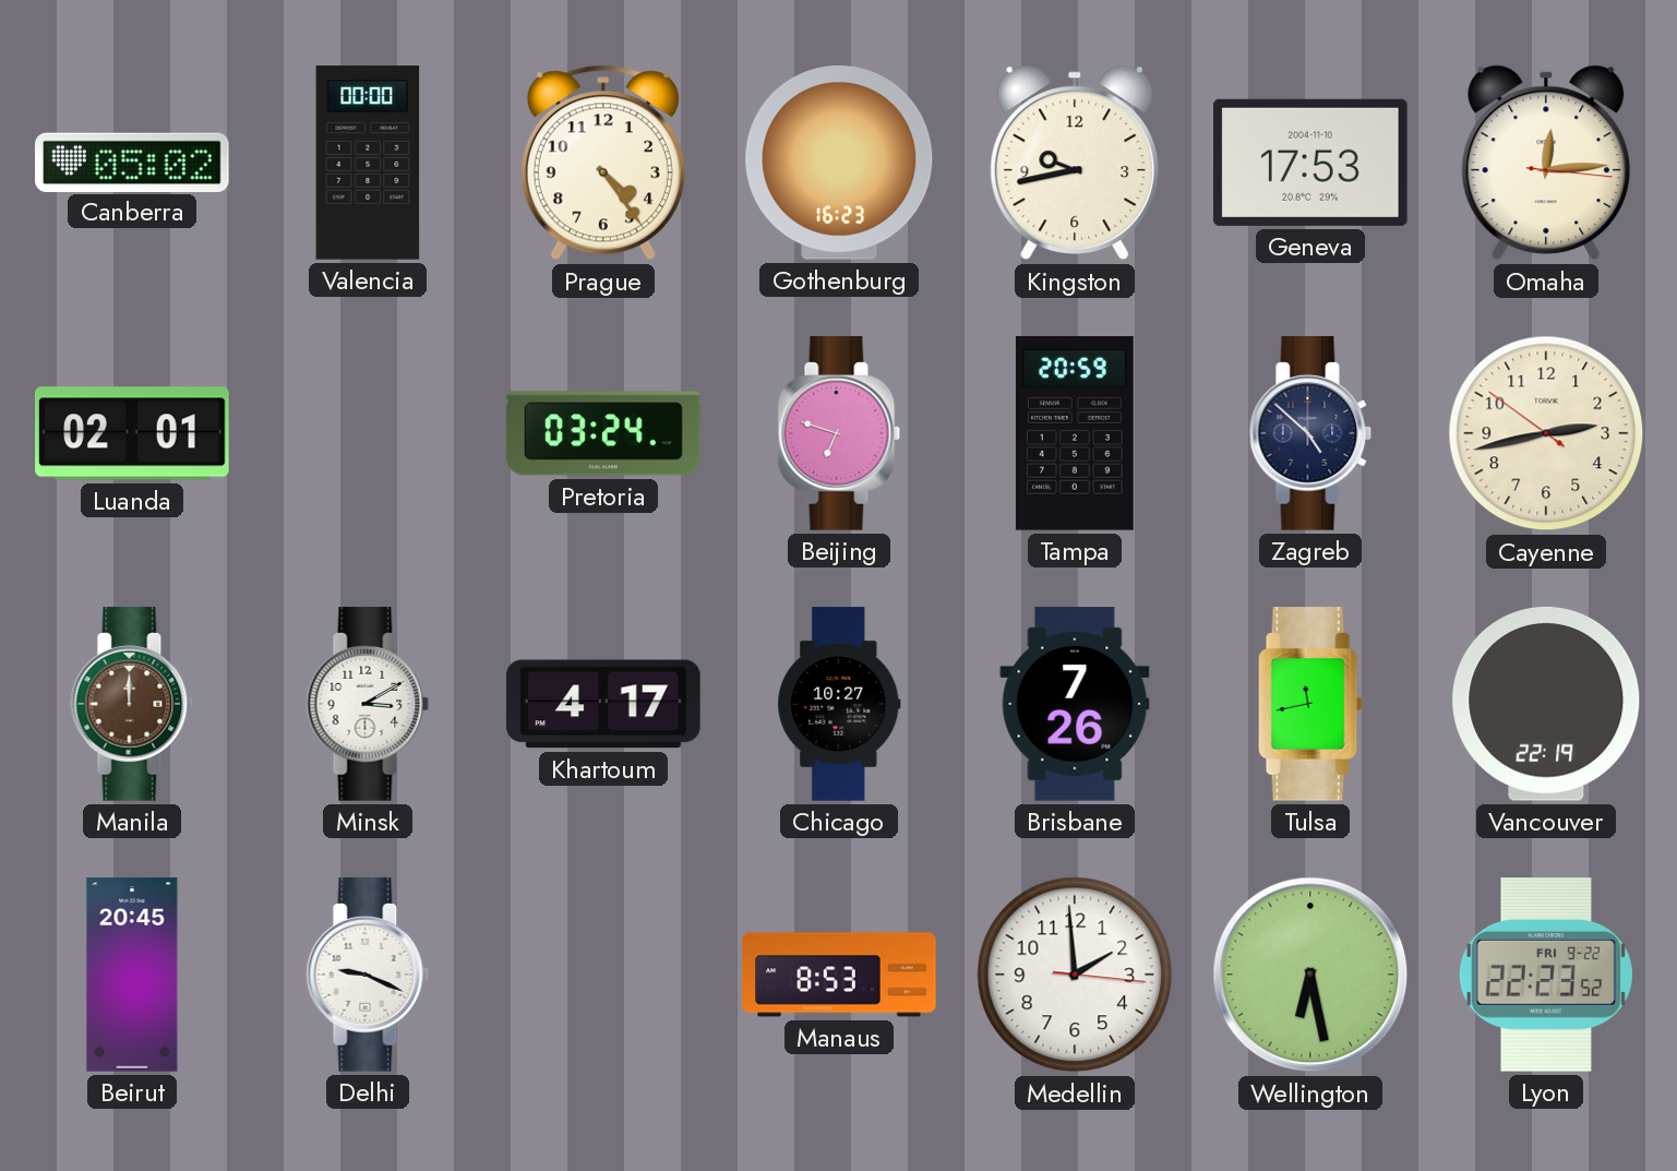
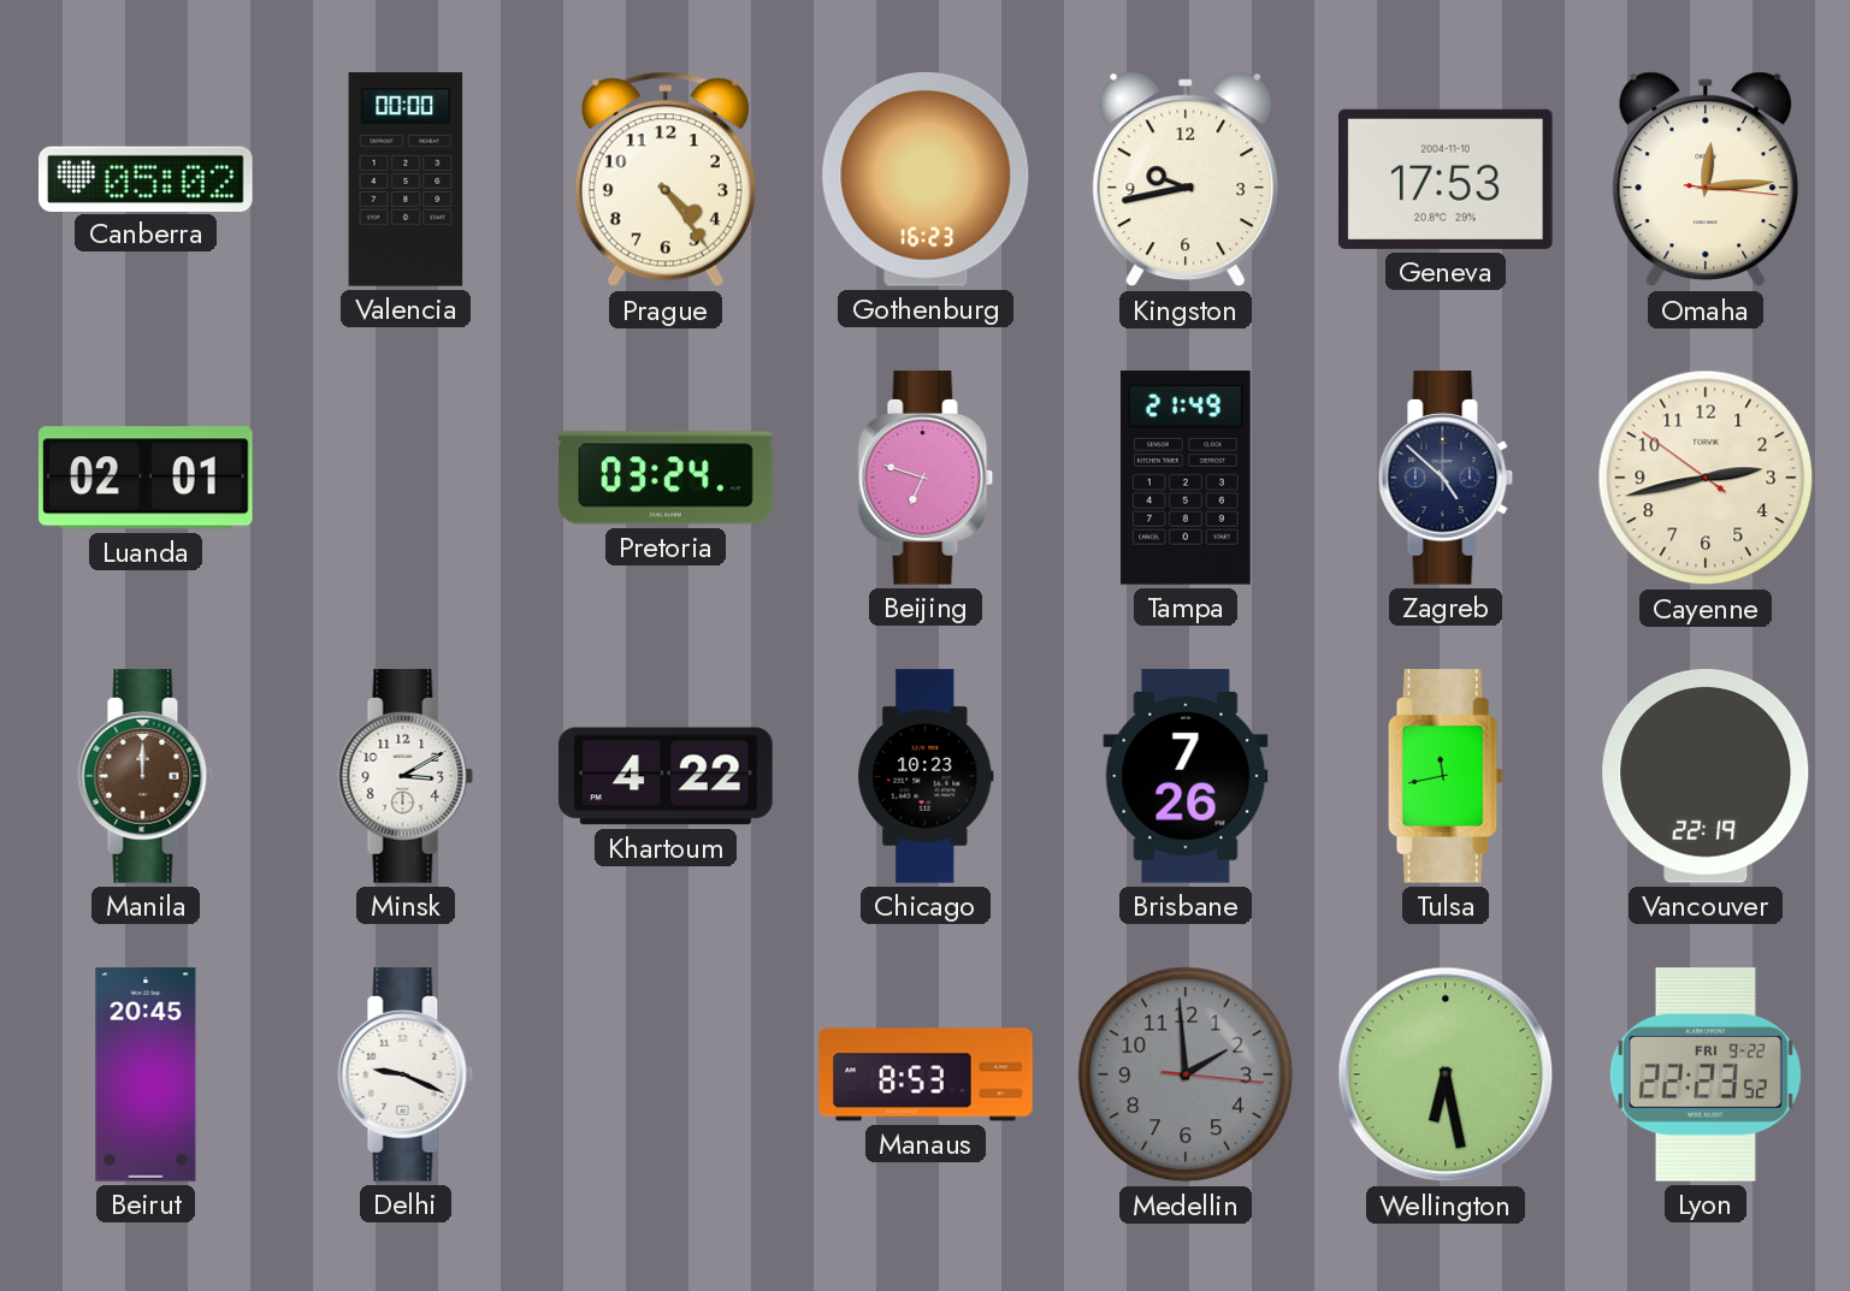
Tampa: 20:59 -> 21:49
Khartoum: 4:17 -> 4:22
Chicago: 10:27 -> 10:23
Medellin dial: white -> grey
